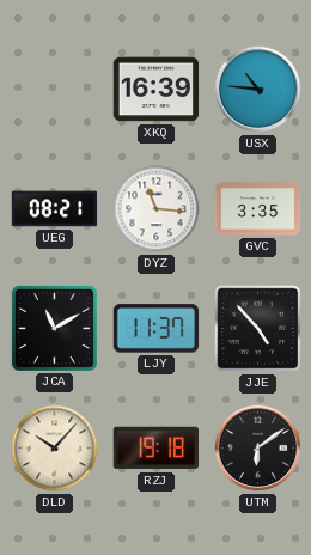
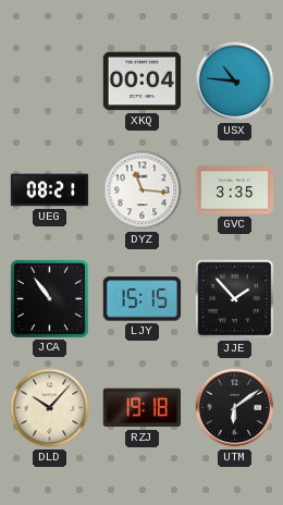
XKQ: 16:39 -> 00:04
JCA: 11:10 -> 10:54
LJY: 11:37 -> 15:15
JJE: 4:53 -> 1:53
